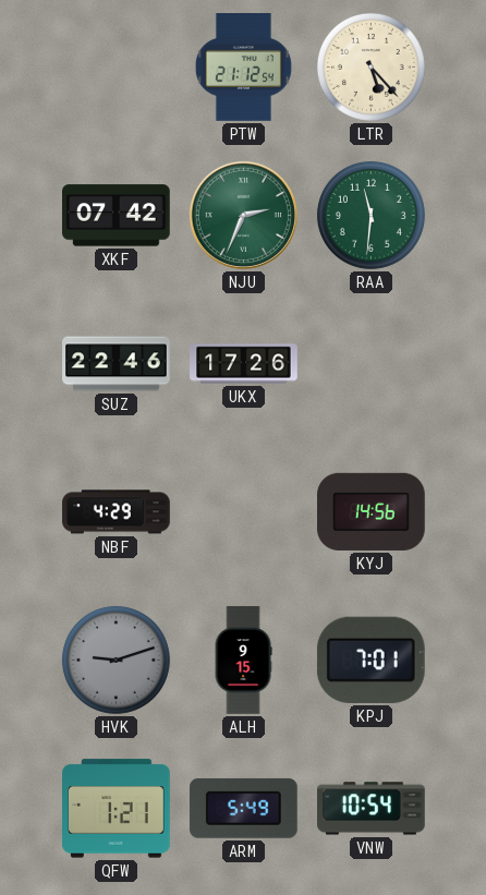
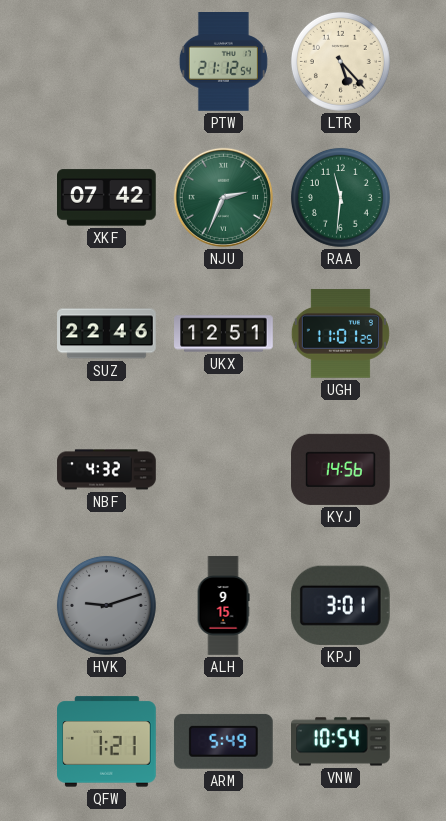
UKX: 17:26 -> 12:51
UGH: none -> 11:01
NBF: 4:29 -> 4:32
KPJ: 7:01 -> 3:01
